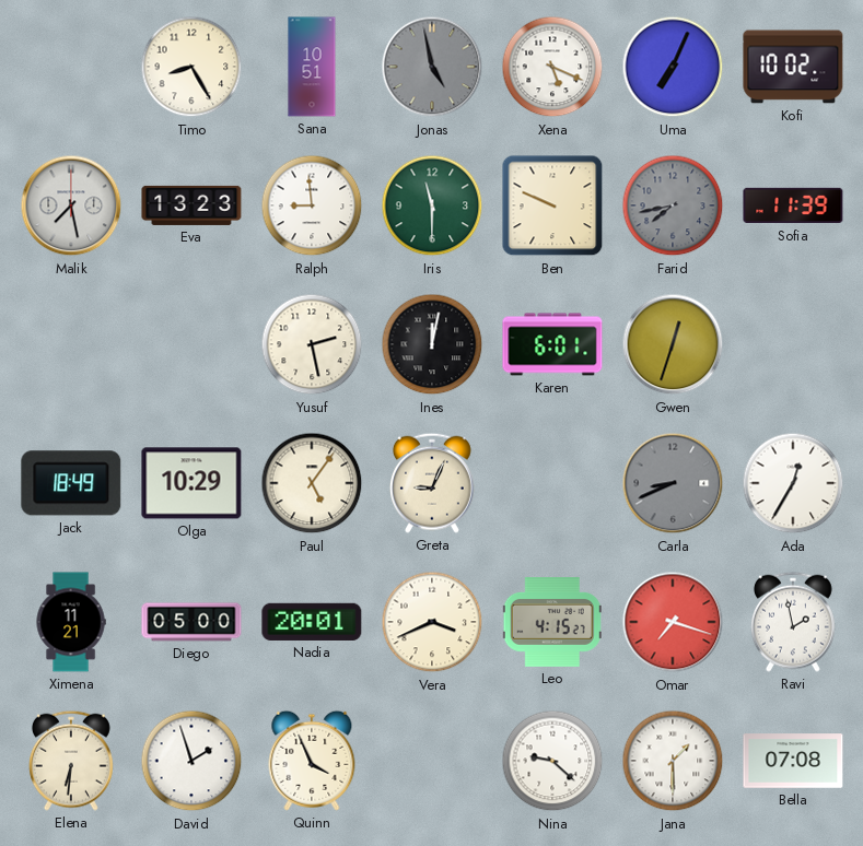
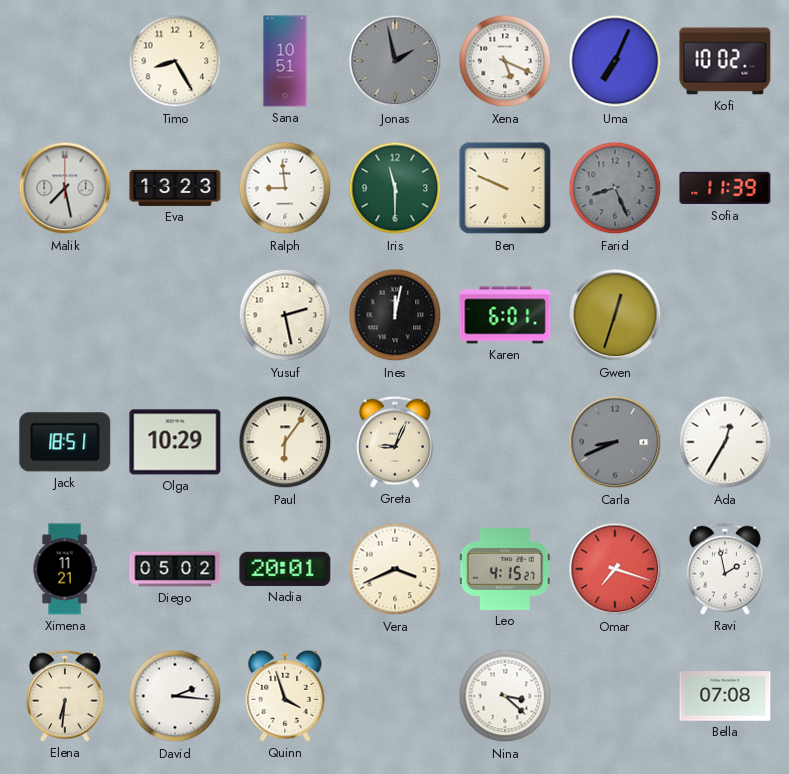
Jonas: 4:58 -> 1:58
Farid: 7:43 -> 8:26
Jack: 18:49 -> 18:51
Paul: 5:06 -> 6:06
Diego: 05:00 -> 05:02
David: 1:57 -> 2:16
Quinn: 3:56 -> 3:57
Nina: 9:22 -> 3:22
Jana: 1:30 -> none
